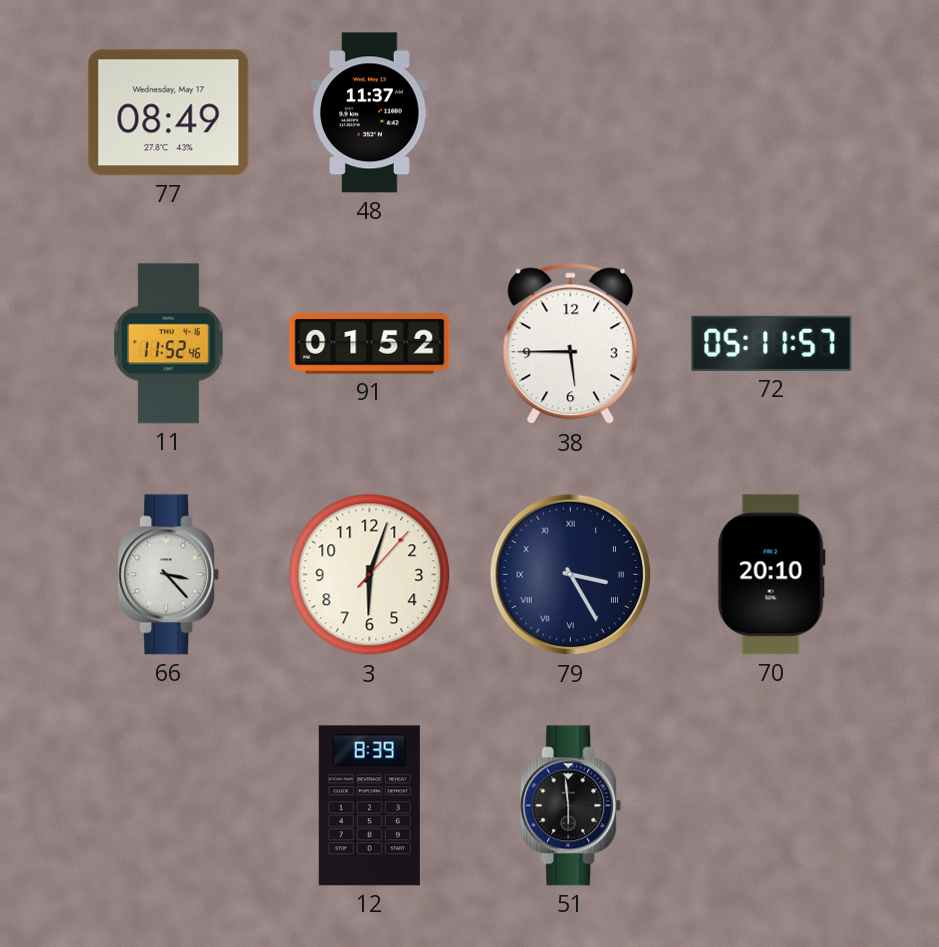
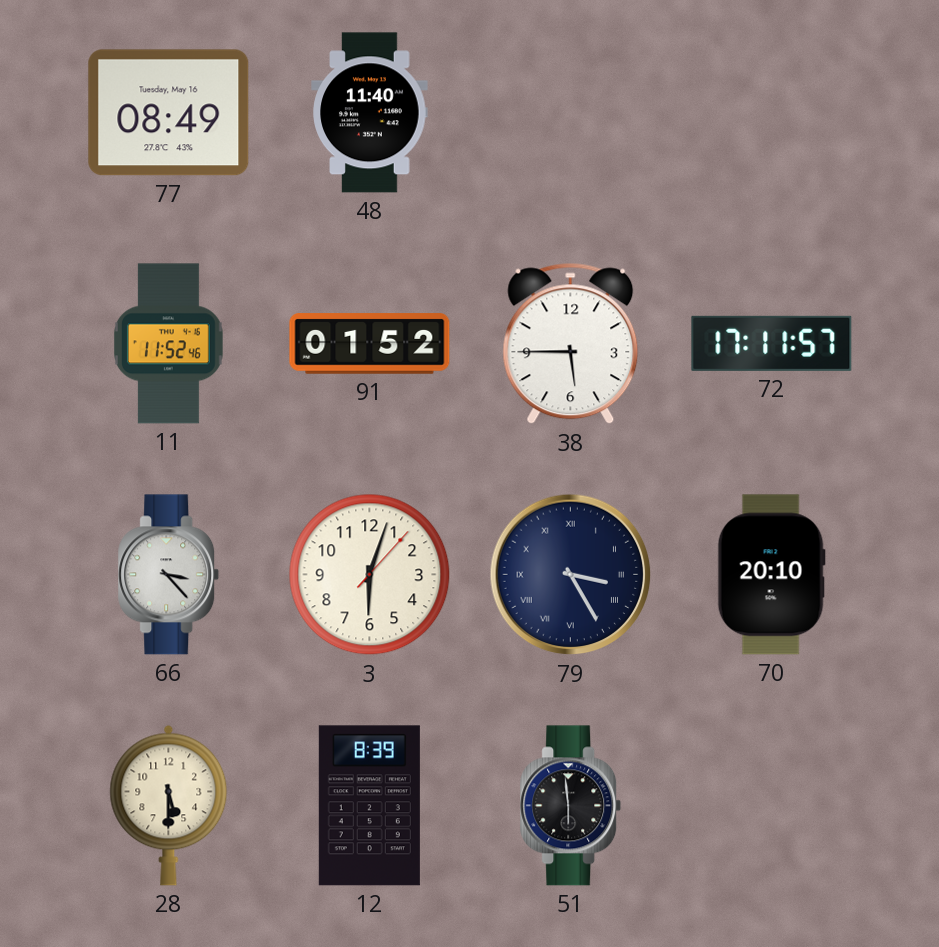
77 date: Wednesday, May 17 -> Tuesday, May 16
48: 11:37 -> 11:40
72: 05:11 -> 17:11
28: none -> 5:30
